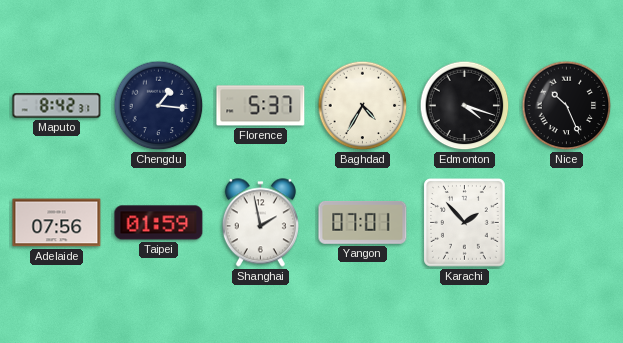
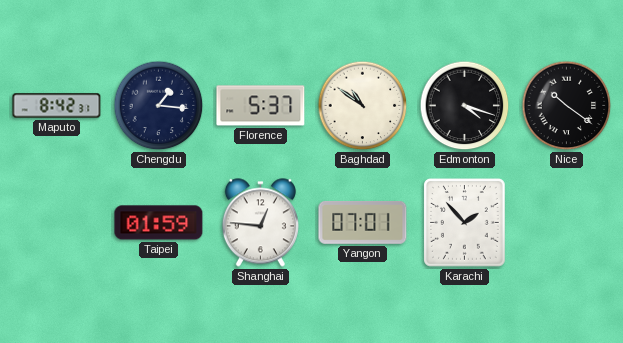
Baghdad: 4:35 -> 10:51
Nice: 10:26 -> 10:21
Adelaide: 07:56 -> none
Shanghai: 1:58 -> 12:46
